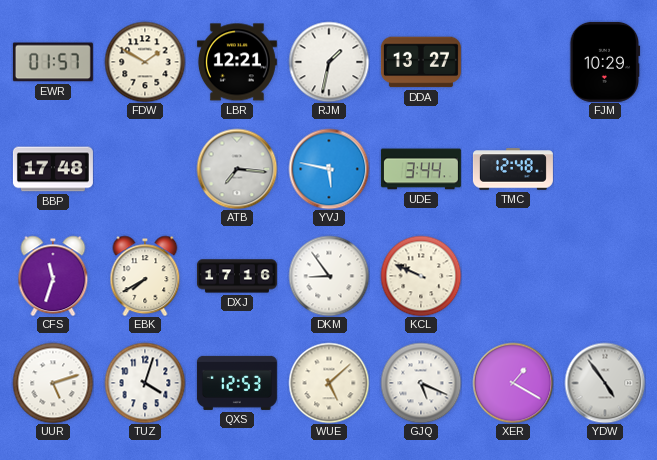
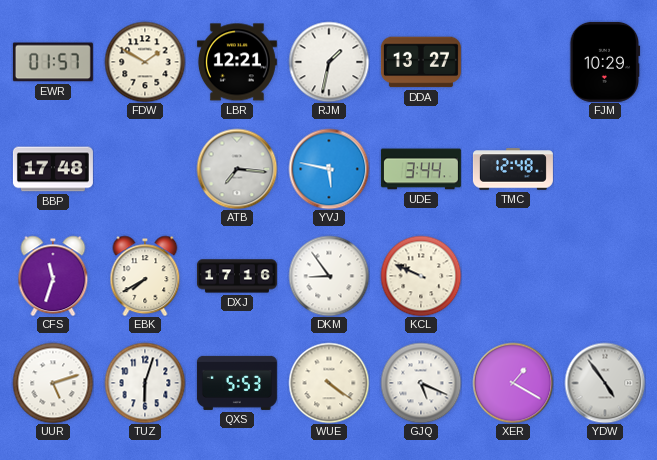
TUZ: 4:03 -> 6:03
QXS: 12:53 -> 5:53
WUE: 5:08 -> 4:21
